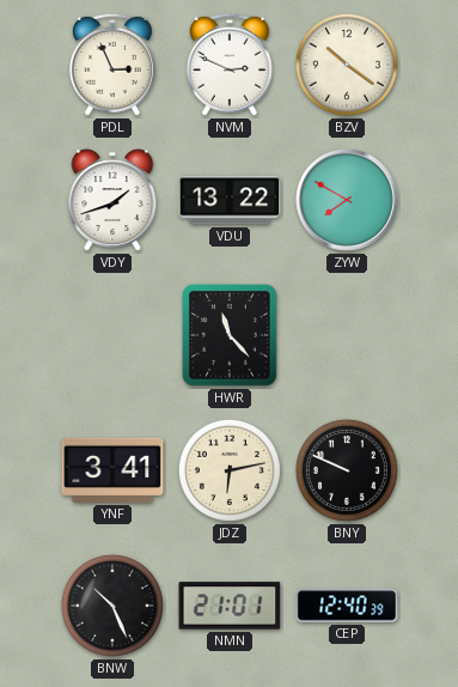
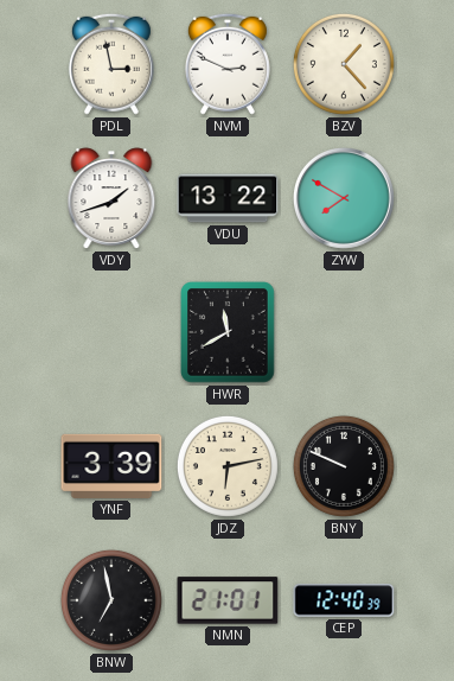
PDL: 2:56 -> 2:58
BZV: 10:21 -> 1:23
HWR: 11:23 -> 11:40
YNF: 3:41 -> 3:39
BNW: 10:26 -> 6:58
